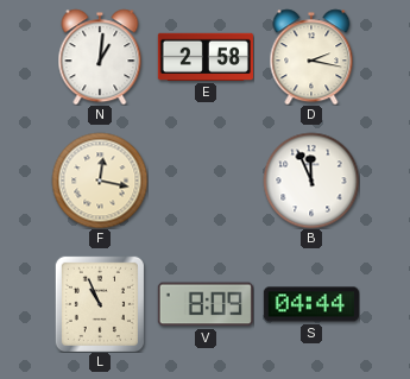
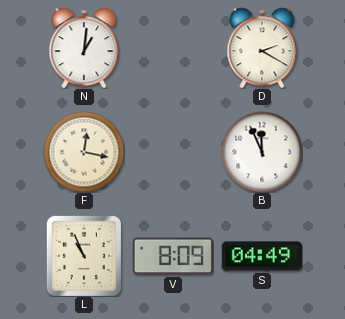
E: 2:58 -> none
D: 2:17 -> 2:20
S: 04:44 -> 04:49
